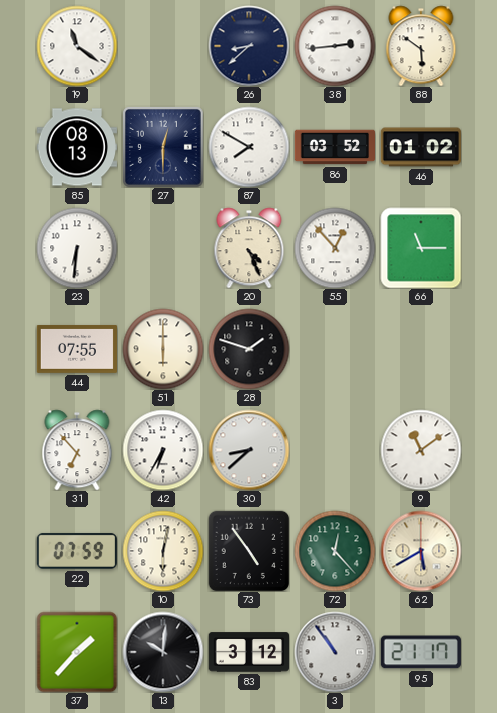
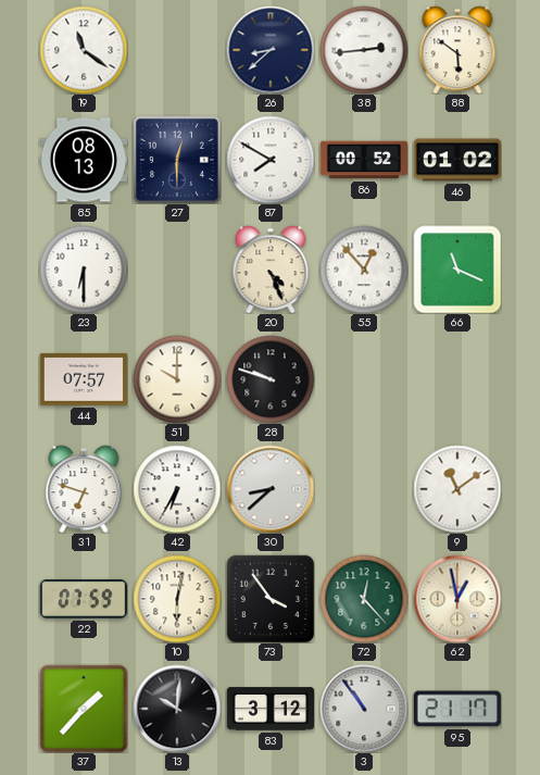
86: 03:52 -> 00:52
23: 6:31 -> 6:30
66: 11:15 -> 11:19
44: 07:55 -> 07:57
51: 6:00 -> 10:00
28: 1:48 -> 9:48
31: 6:53 -> 6:48
73: 4:54 -> 3:54
62: 5:40 -> 12:58
